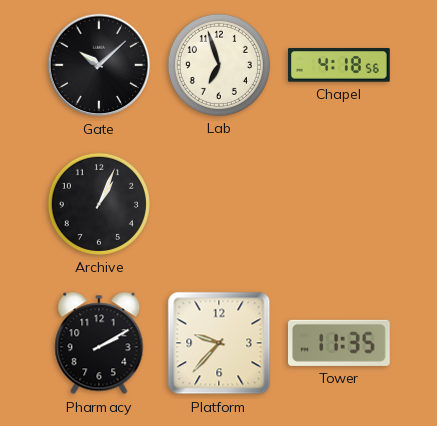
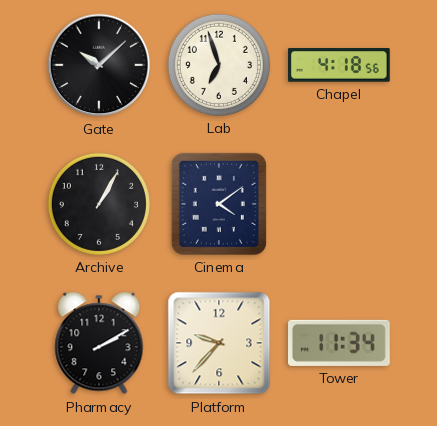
Archive: 1:04 -> 1:05
Cinema: none -> 4:09
Tower: 11:35 -> 11:34
